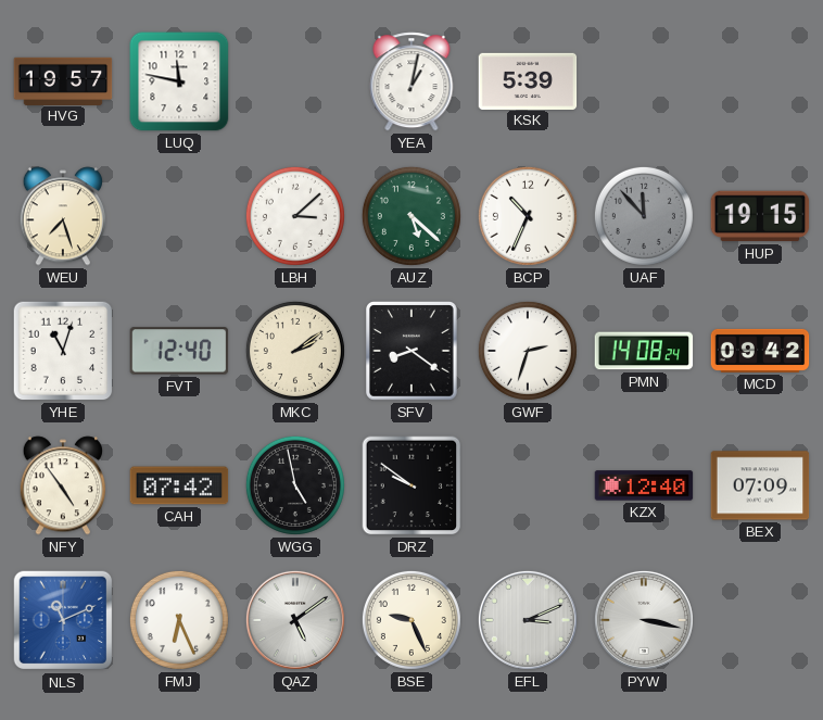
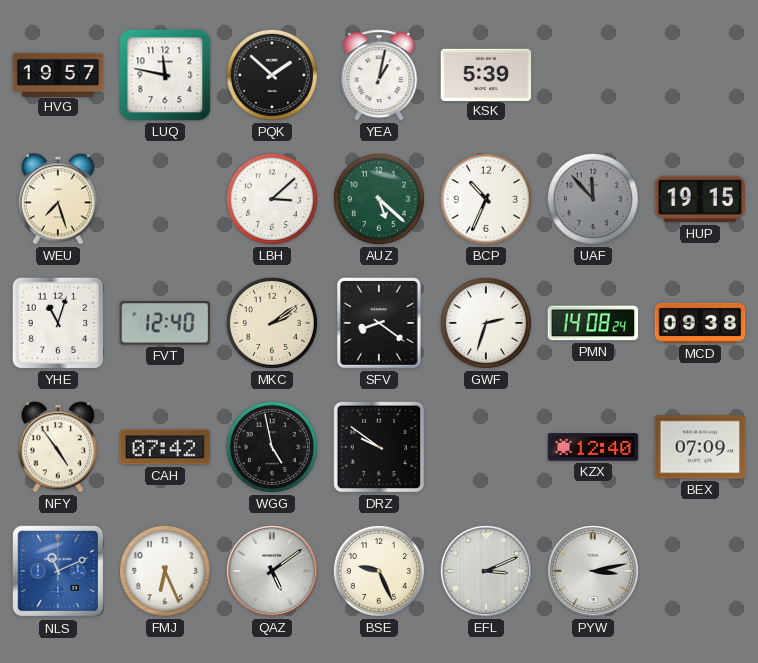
PQK: none -> 1:52
MCD: 09:42 -> 09:38
PYW: 3:17 -> 3:13
